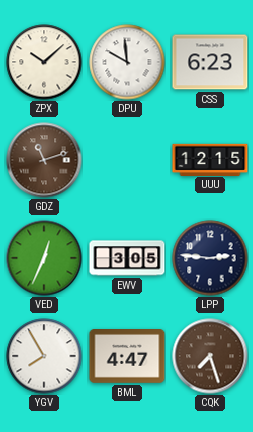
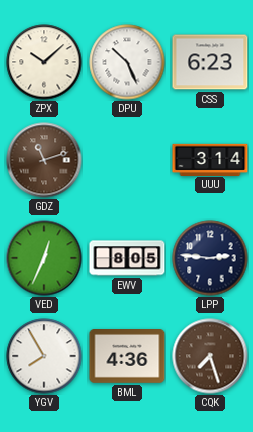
DPU: 9:59 -> 10:26
UUU: 12:15 -> 3:14
EWV: 3:05 -> 8:05
BML: 4:47 -> 4:36
